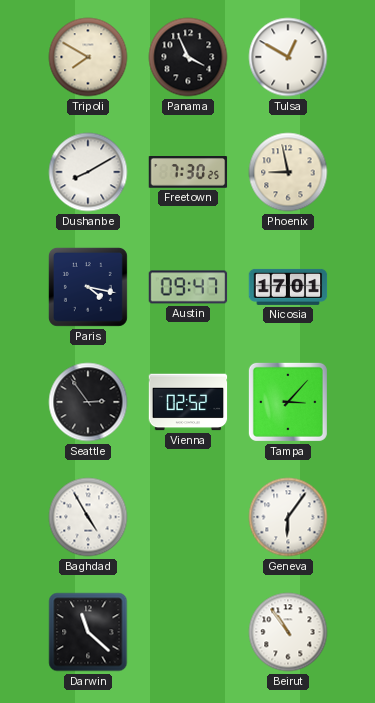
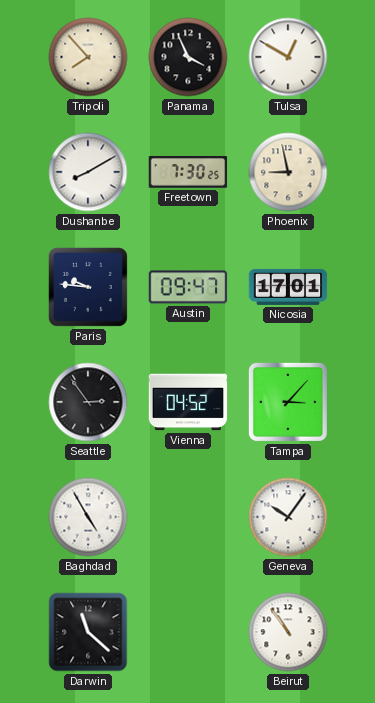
Tripoli: 7:50 -> 7:53
Paris: 4:17 -> 9:46
Vienna: 02:52 -> 04:52
Geneva: 6:06 -> 10:06
